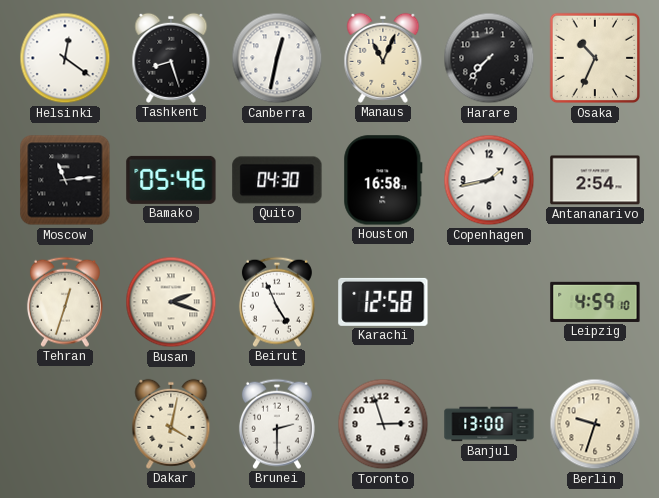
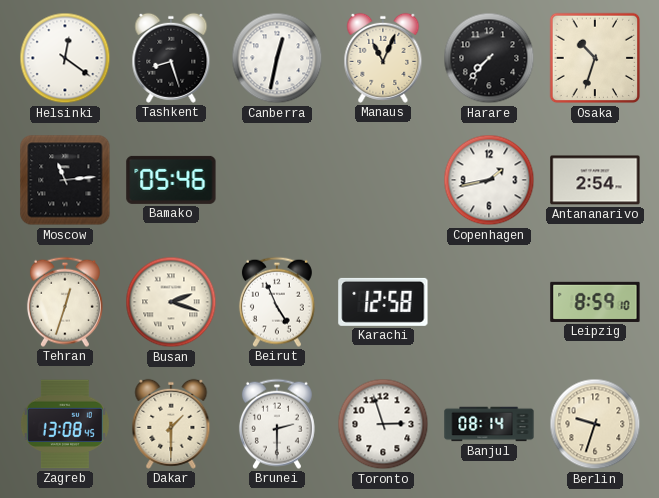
Osaka: 10:34 -> 10:33
Quito: 04:30 -> none
Houston: 16:58 -> none
Leipzig: 4:59 -> 8:59
Zagreb: none -> 13:08
Dakar: 4:02 -> 1:30
Banjul: 13:00 -> 08:14
